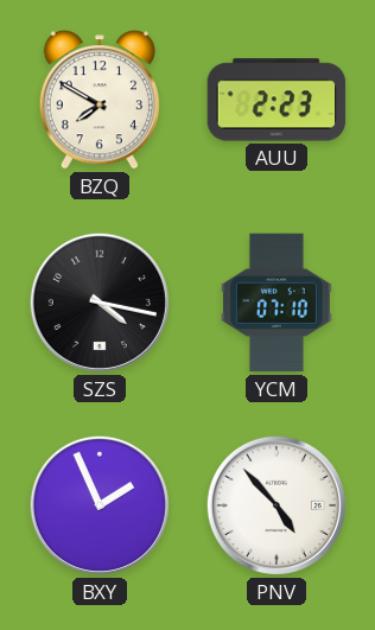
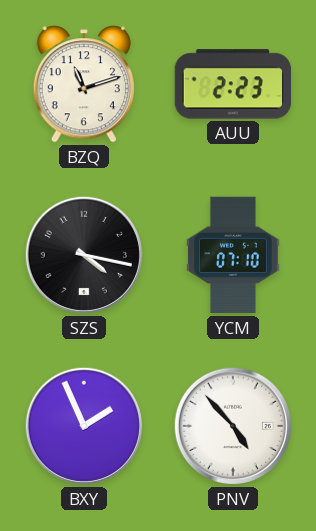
BZQ: 7:50 -> 11:12
